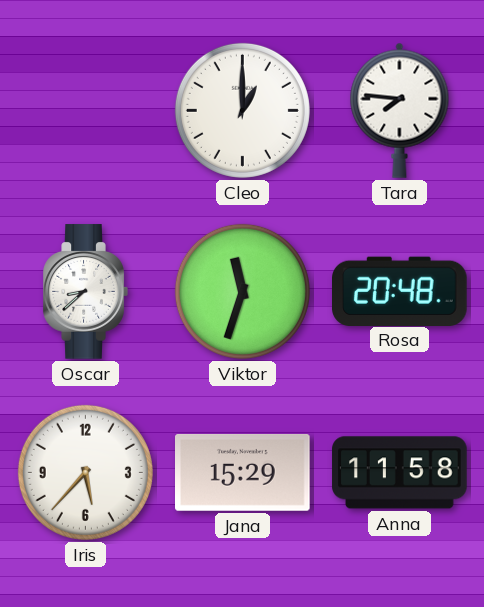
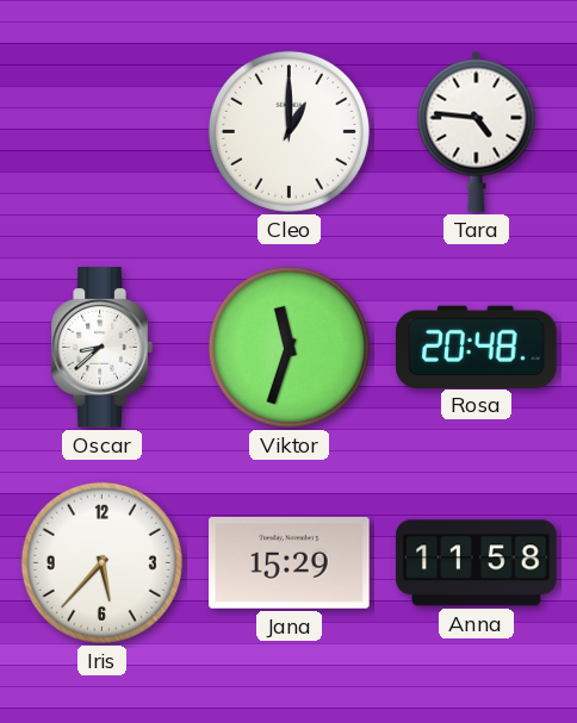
Tara: 7:46 -> 4:46
